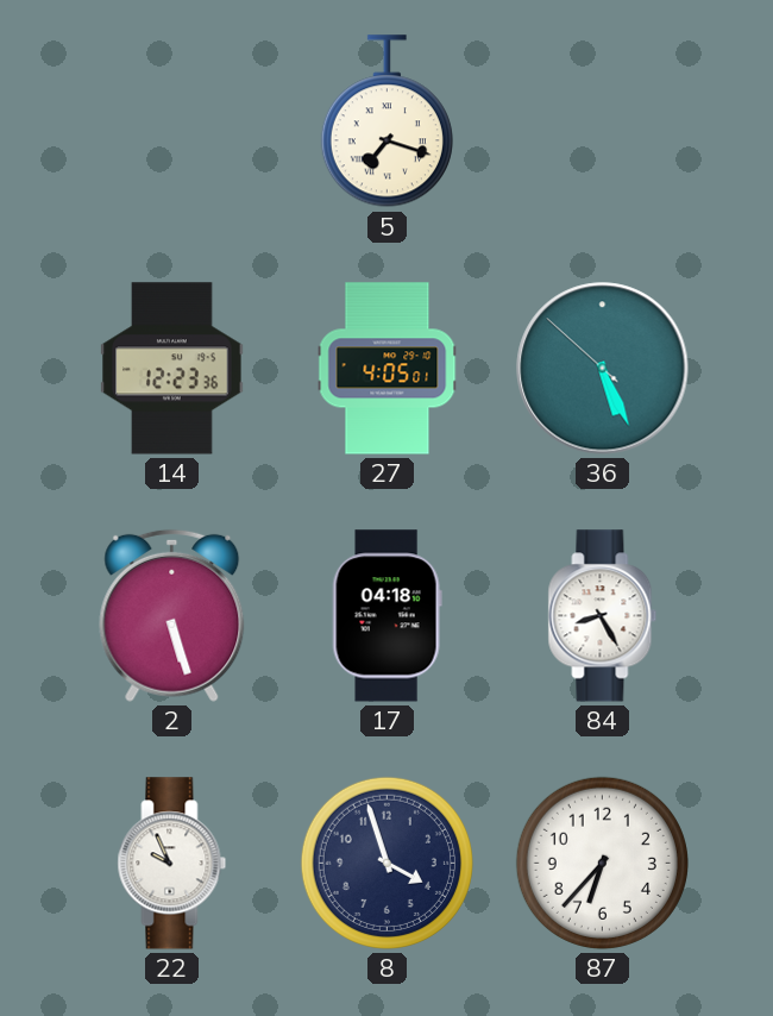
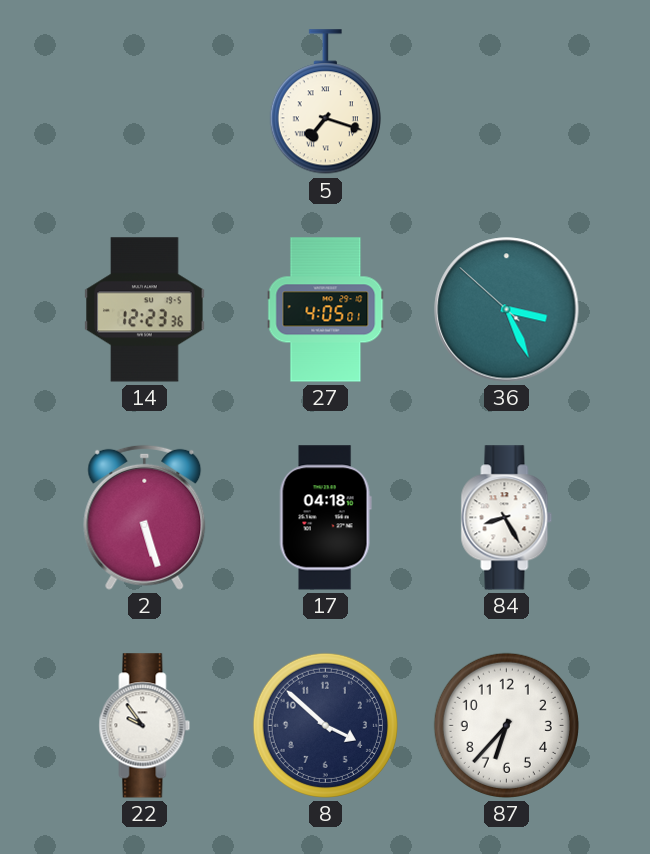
36: 5:25 -> 3:25
22: 9:56 -> 9:54
8: 3:57 -> 3:52
